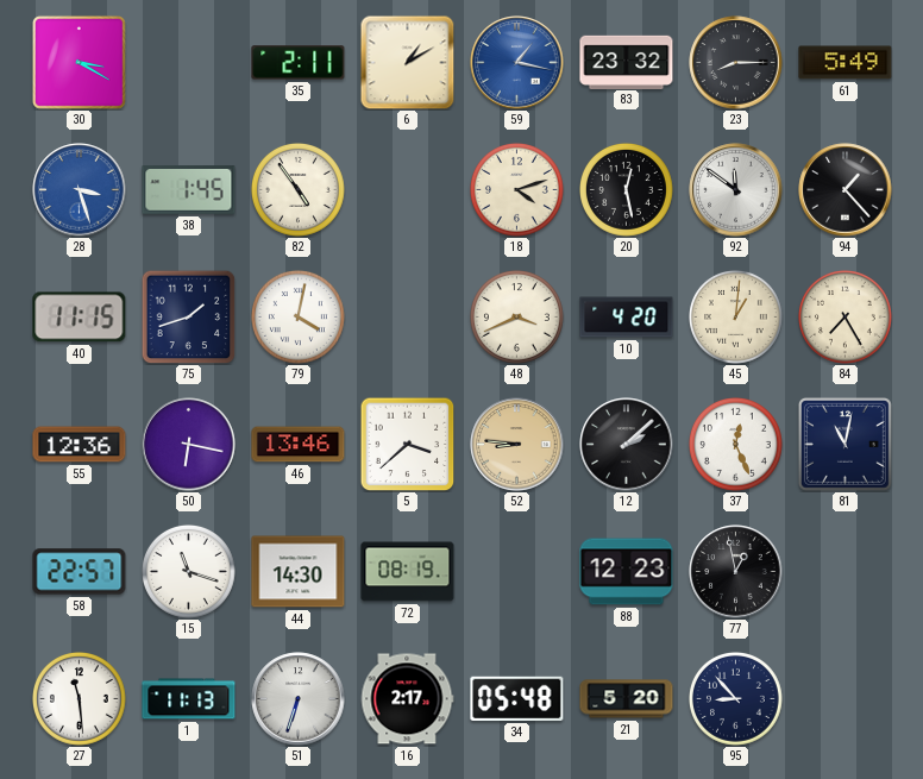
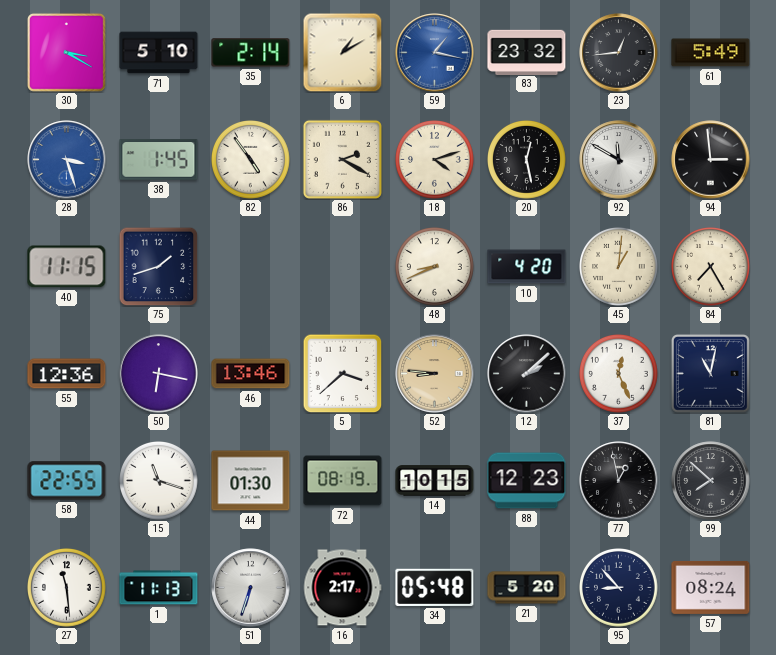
71: none -> 5:10
35: 2:11 -> 2:14
23: 8:15 -> 12:44
86: none -> 2:20
92: 11:51 -> 11:50
94: 1:23 -> 2:59
79: 4:02 -> none
48: 3:41 -> 8:41
58: 22:57 -> 22:55
44: 14:30 -> 01:30
14: none -> 10:15
99: none -> 7:52
57: none -> 08:24
